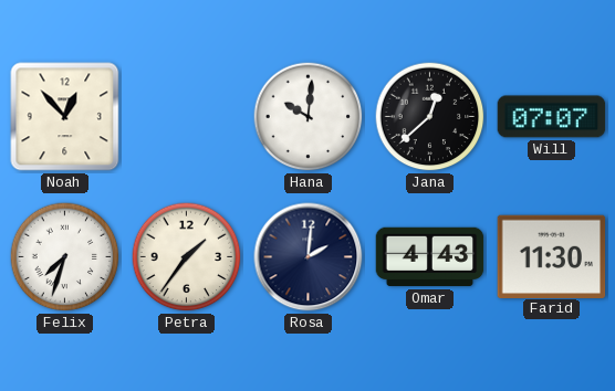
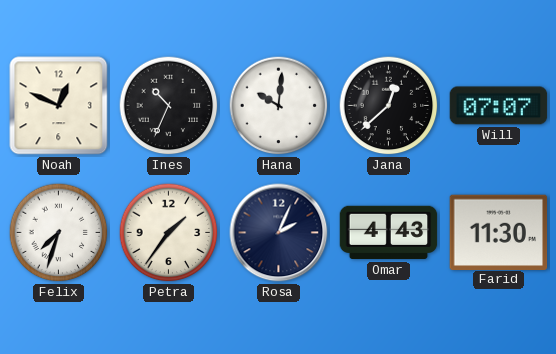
Noah: 12:53 -> 12:49
Ines: none -> 10:34
Rosa: 2:01 -> 2:04
